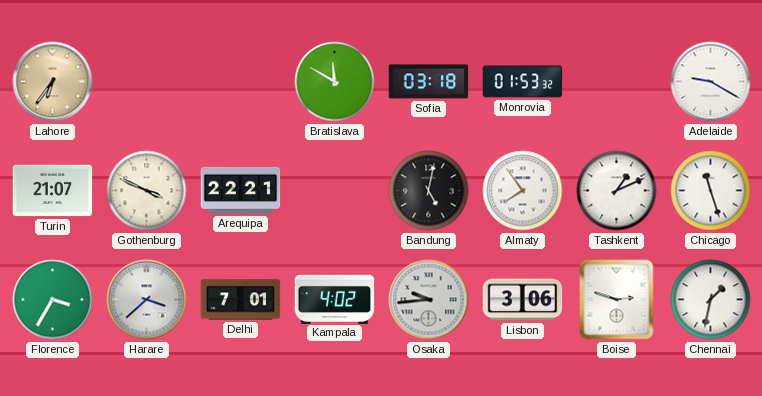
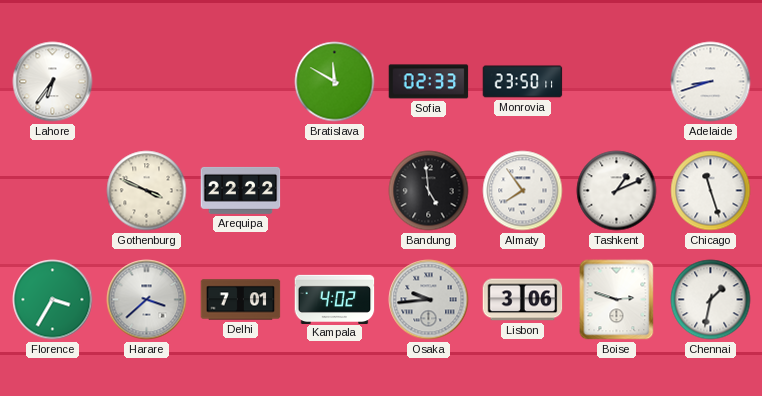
Lahore dial: champagne -> white
Sofia: 03:18 -> 02:33
Monrovia: 01:53 -> 23:50
Adelaide: 9:20 -> 8:42
Turin: 21:07 -> none
Arequipa: 22:21 -> 22:22
Bandung: 5:02 -> 4:59
